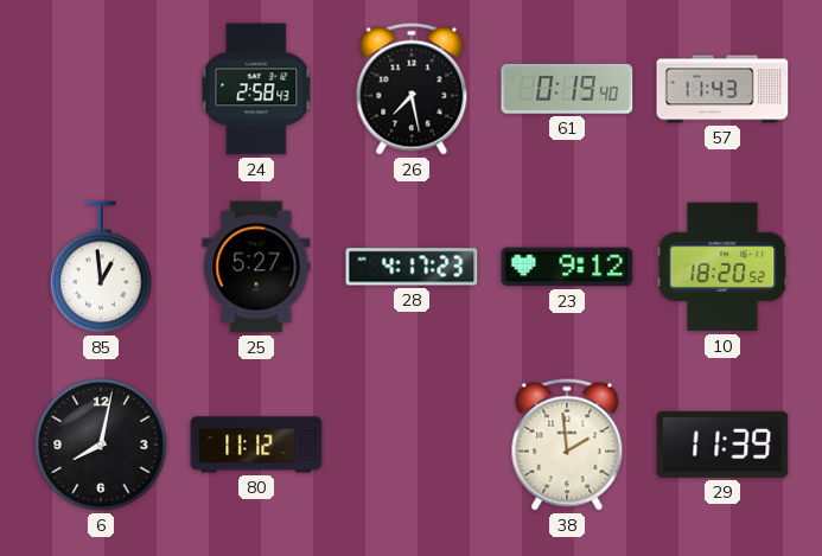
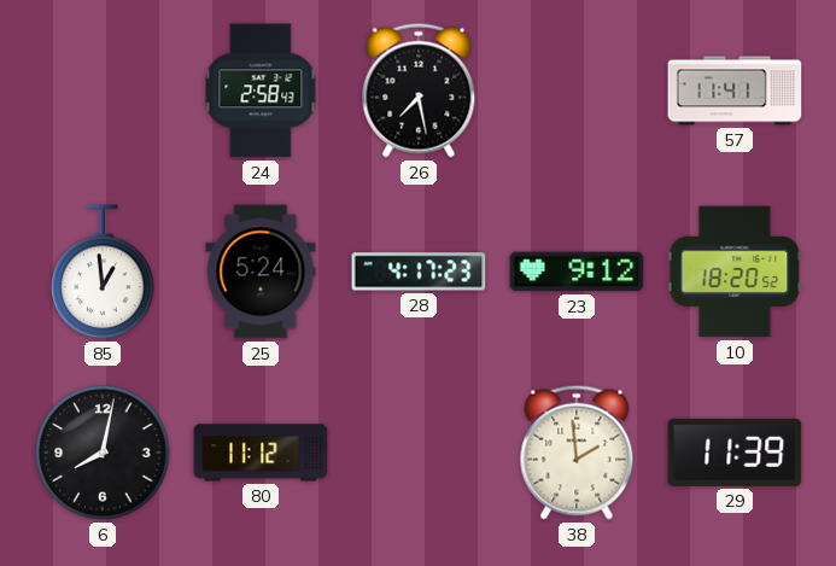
61: 0:19 -> none
57: 11:43 -> 11:41
25: 5:27 -> 5:24
